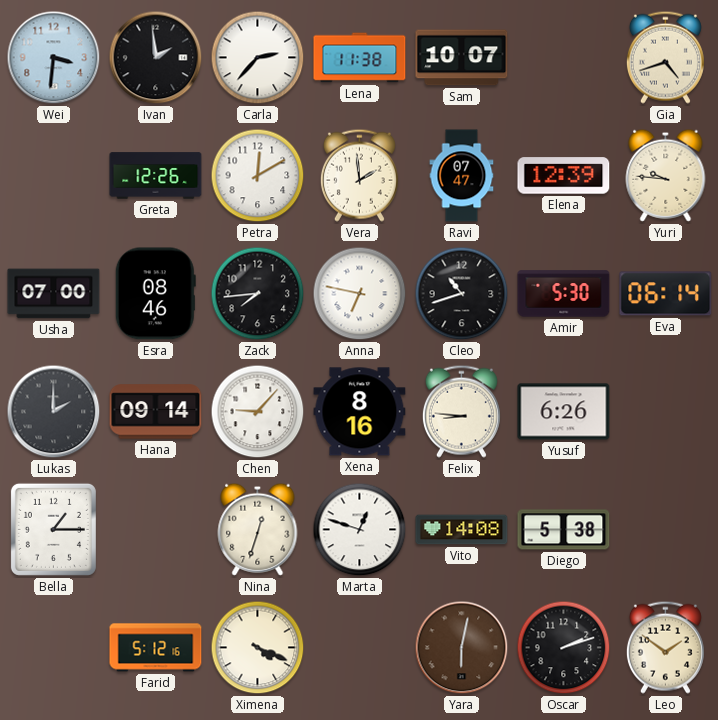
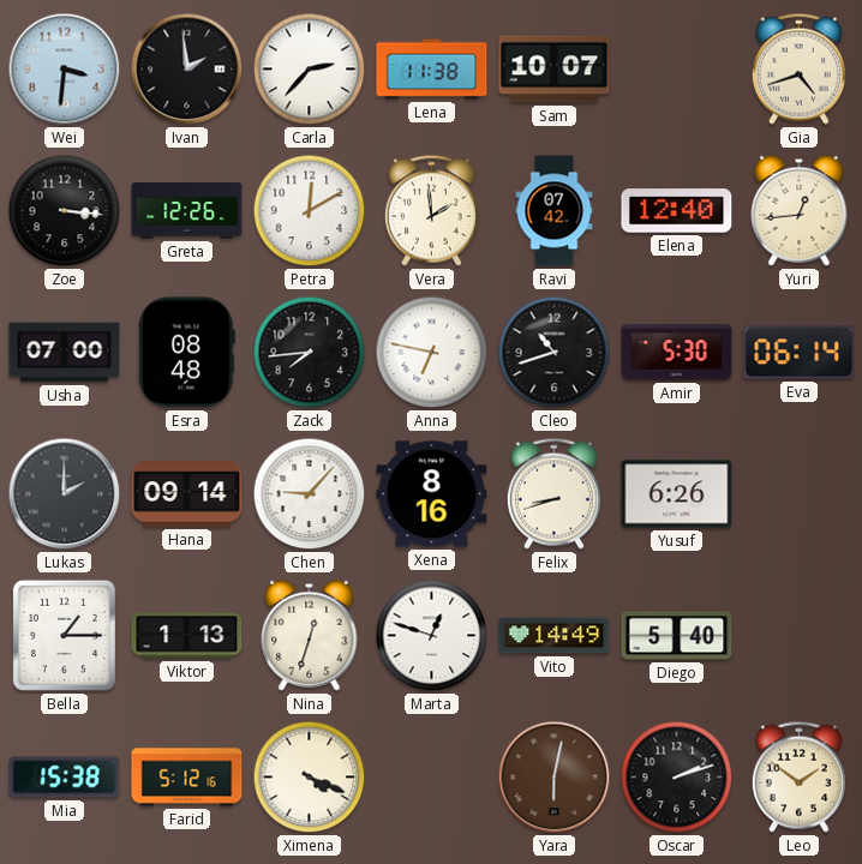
Zoe: none -> 3:16
Ravi: 07:47 -> 07:42
Elena: 12:39 -> 12:40
Yuri: 9:46 -> 12:44
Esra: 08:46 -> 08:48
Felix: 8:46 -> 8:42
Viktor: none -> 1:13
Vito: 14:08 -> 14:49
Diego: 5:38 -> 5:40
Mia: none -> 15:38
